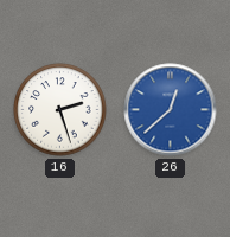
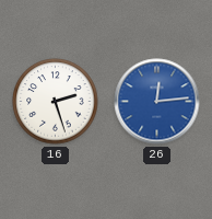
26: 12:38 -> 12:14
